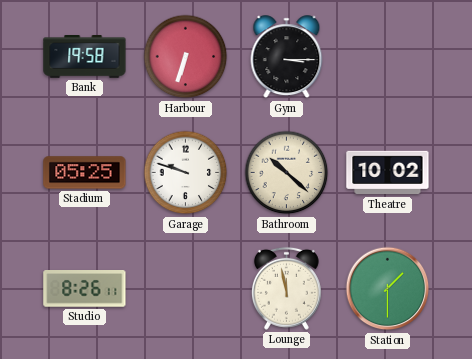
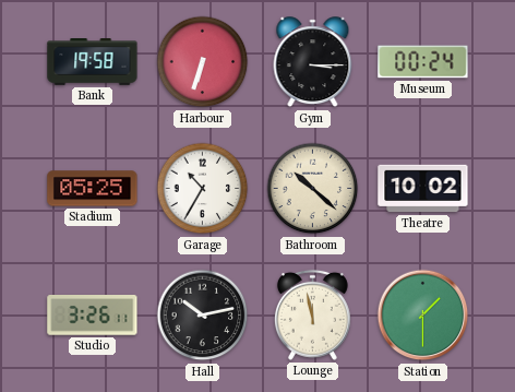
Museum: none -> 00:24
Garage: 9:48 -> 10:35
Studio: 8:26 -> 3:26
Hall: none -> 10:13
